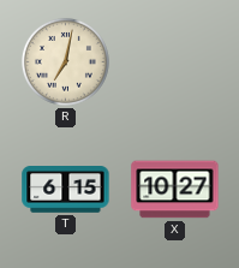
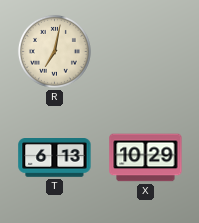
T: 6:15 -> 6:13
X: 10:27 -> 10:29
